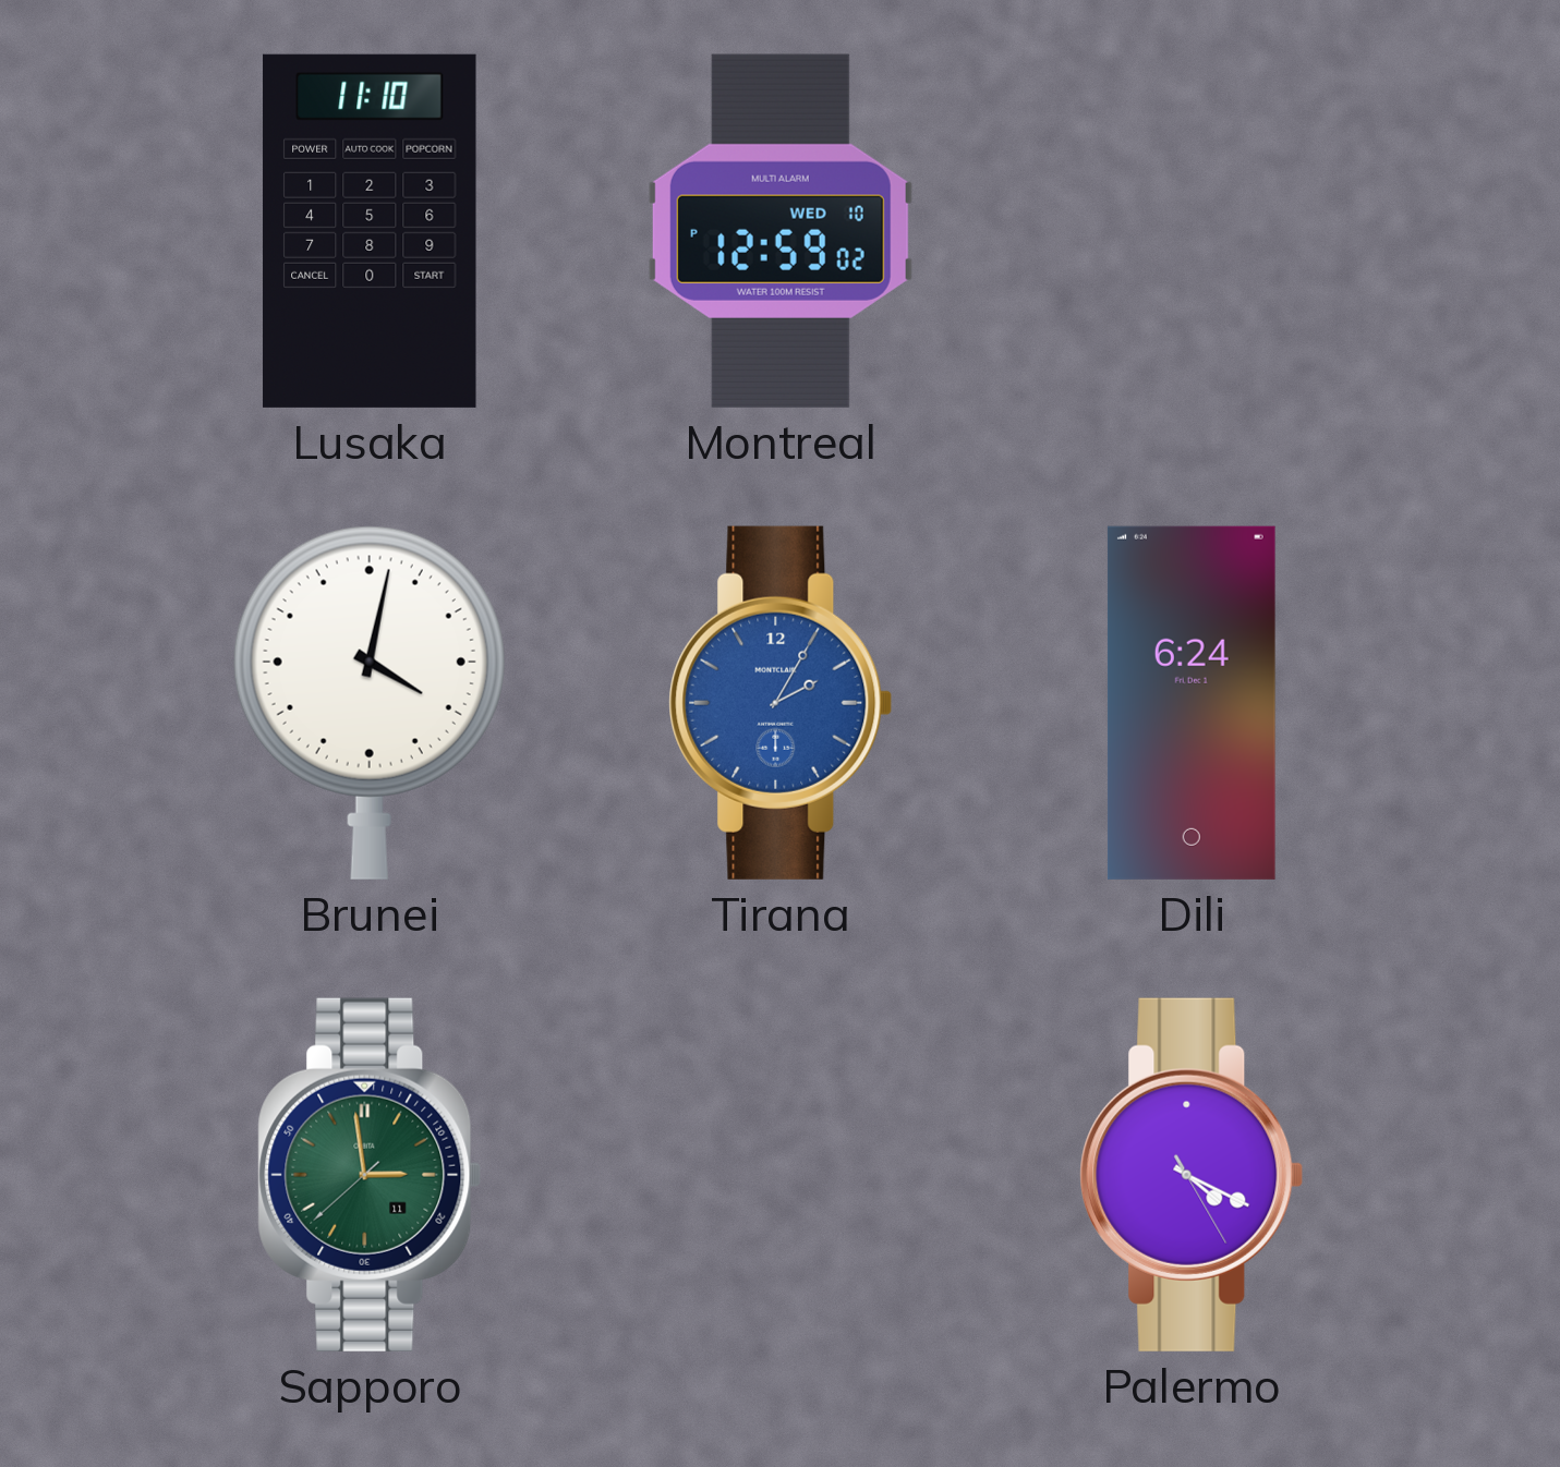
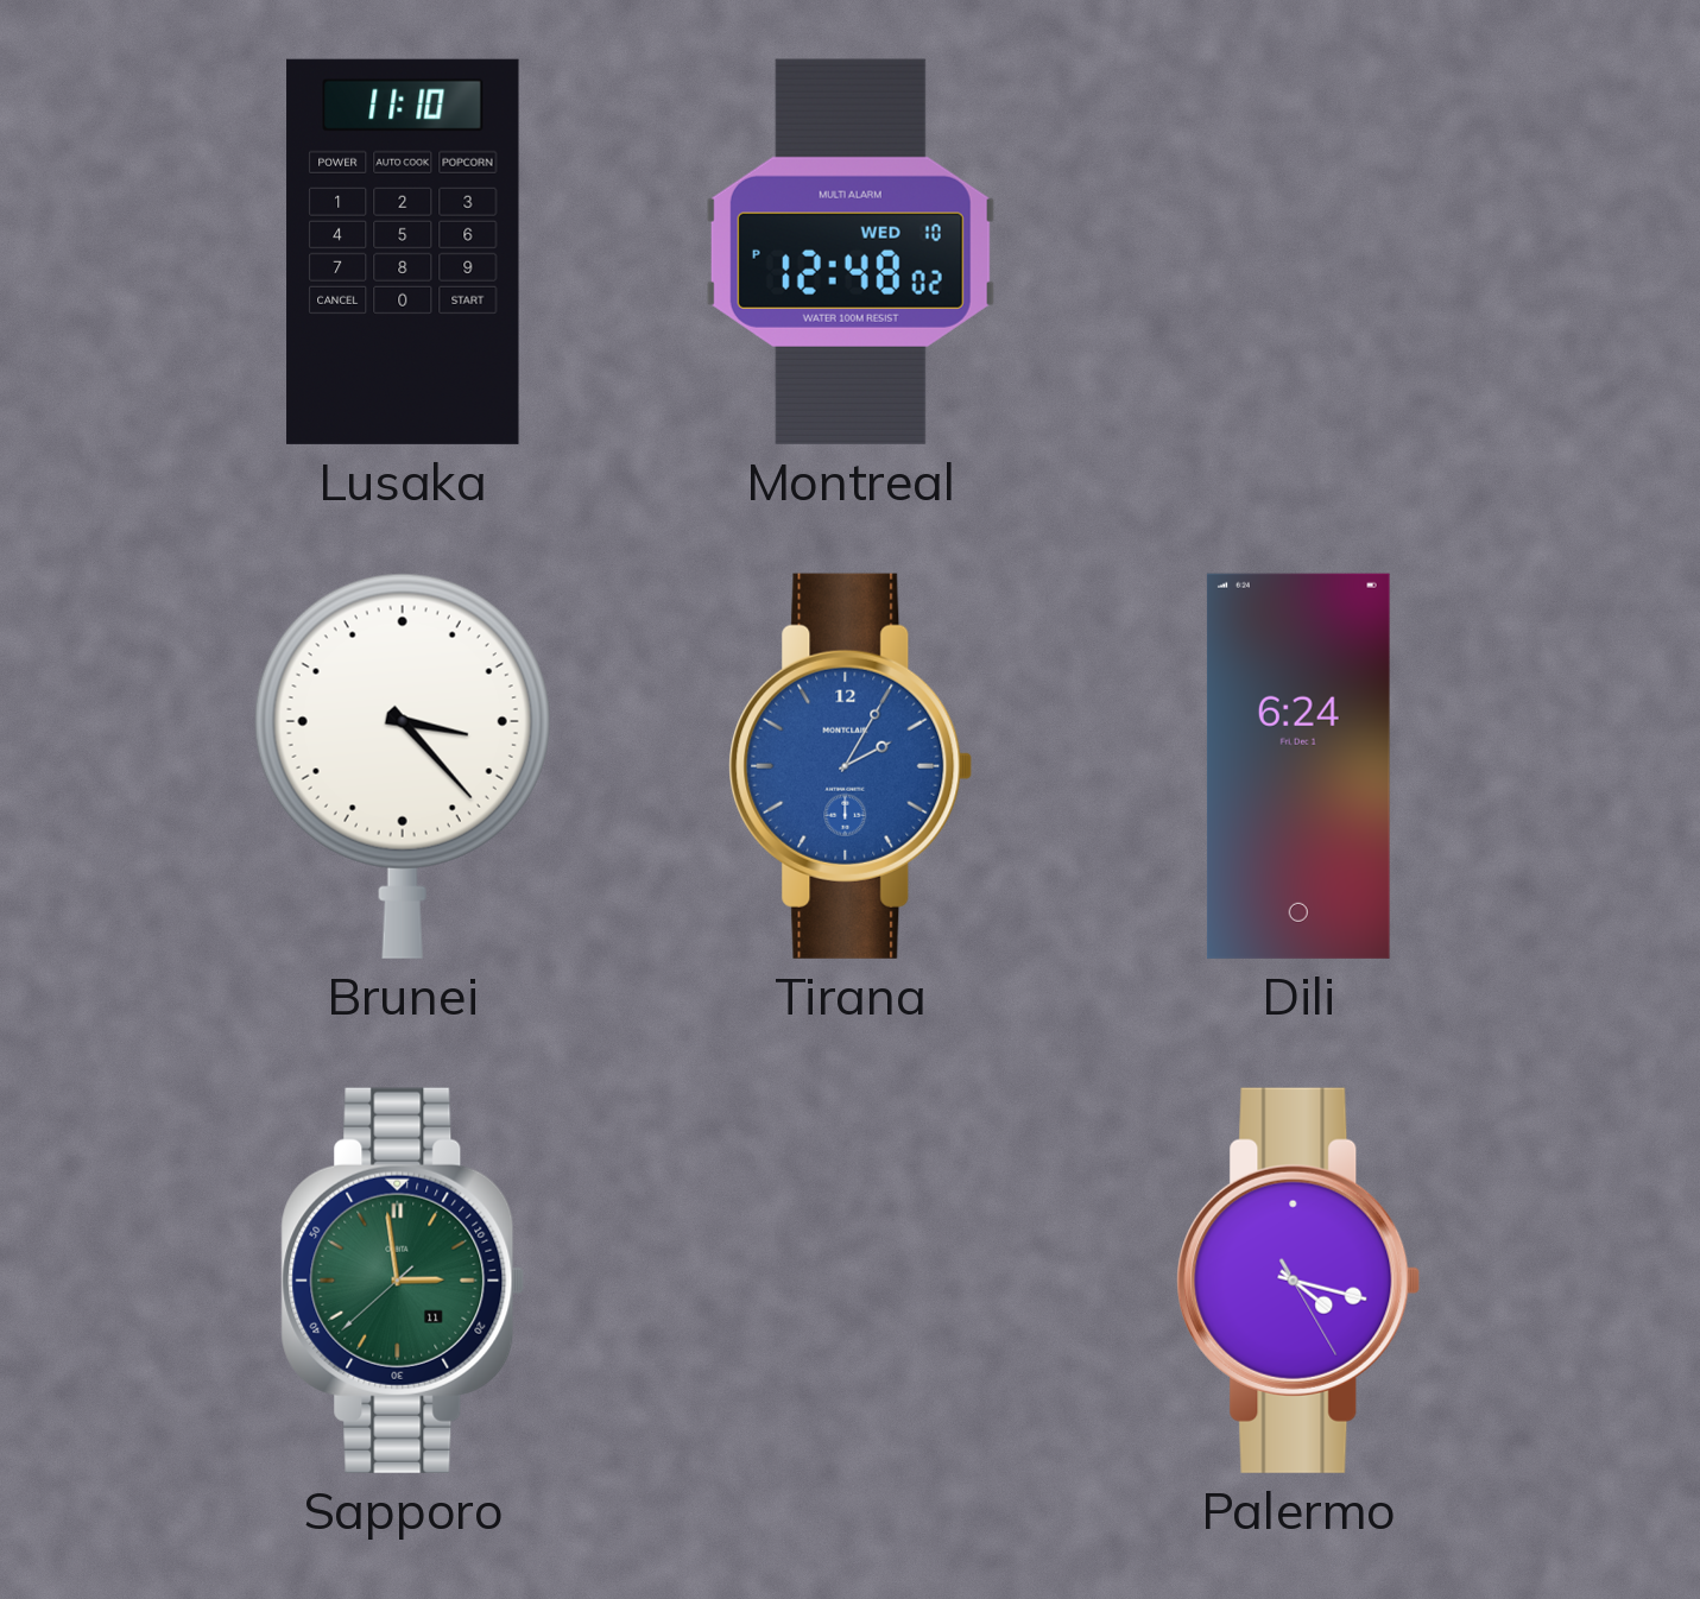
Montreal: 12:59 -> 12:48
Brunei: 4:02 -> 3:23
Palermo: 4:19 -> 4:17
